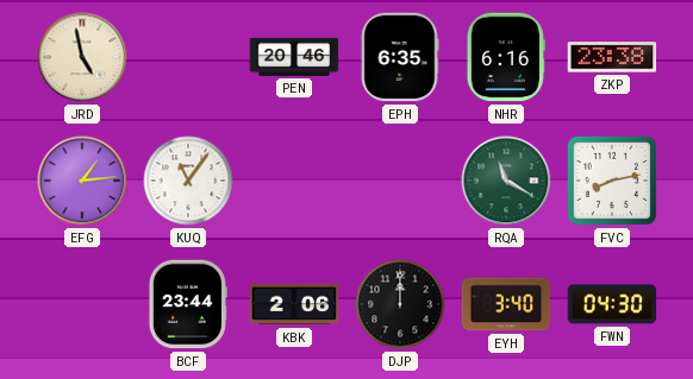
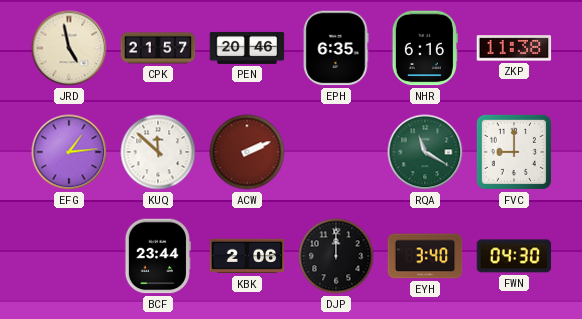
CPK: none -> 21:57
ZKP: 23:38 -> 11:38
KUQ: 11:06 -> 11:52
ACW: none -> 2:11
FVC: 8:13 -> 9:00
